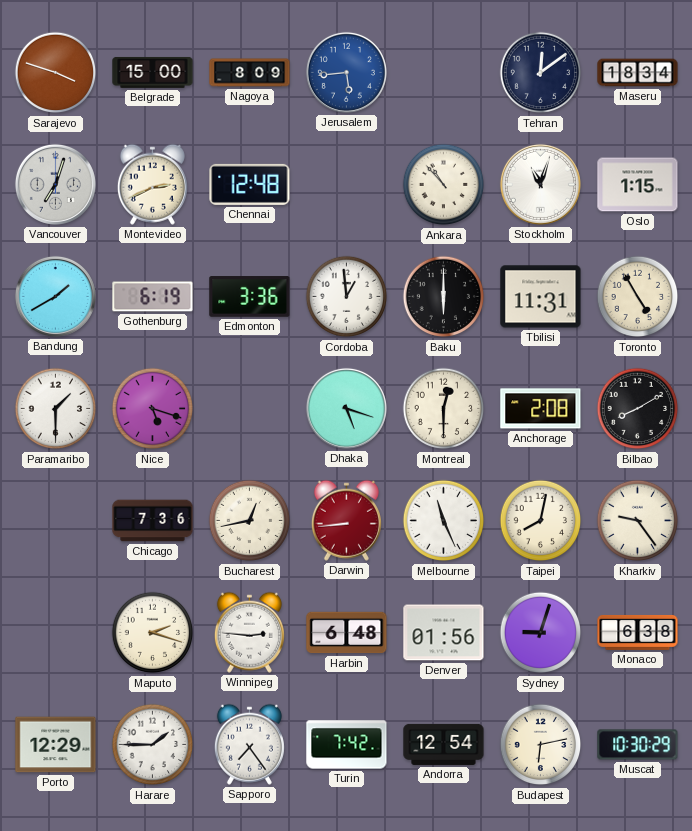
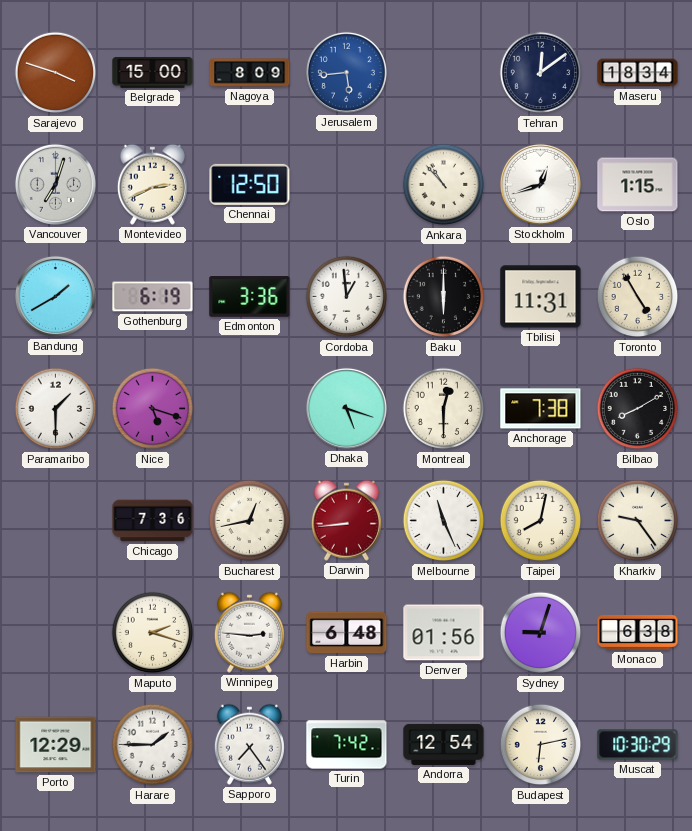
Chennai: 12:48 -> 12:50
Stockholm: 11:03 -> 12:42
Anchorage: 2:08 -> 7:38
